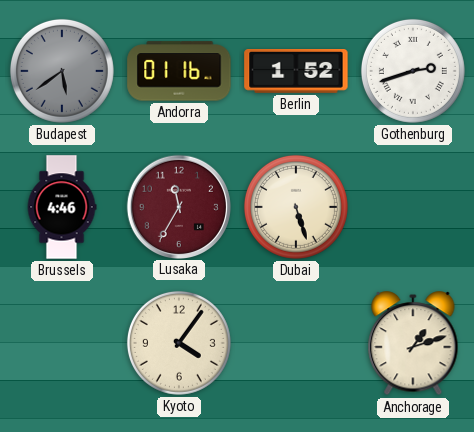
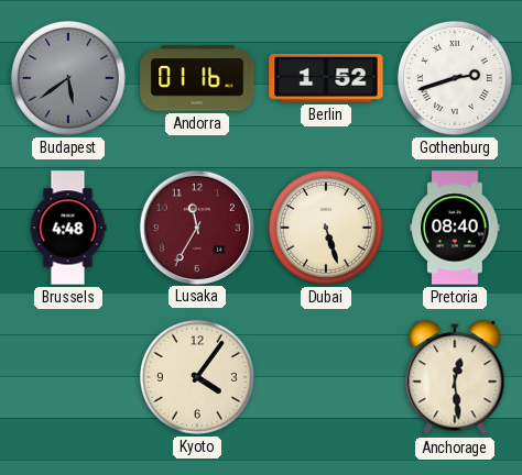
Brussels: 4:46 -> 4:48
Pretoria: none -> 08:40
Anchorage: 1:12 -> 12:29
